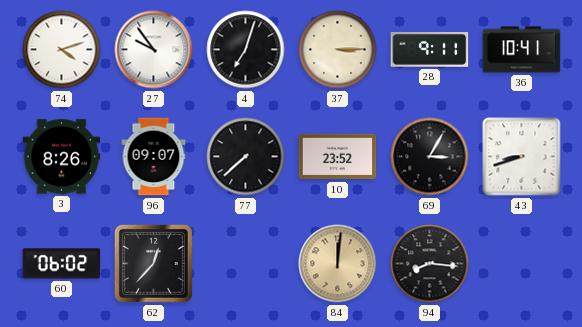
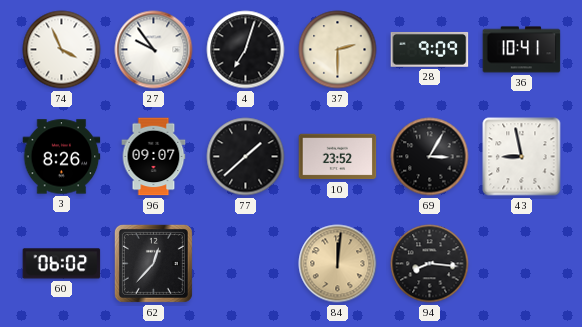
74: 4:12 -> 3:56
37: 3:15 -> 2:30
28: 9:11 -> 9:09
77: 7:38 -> 1:38
43: 8:42 -> 8:58
